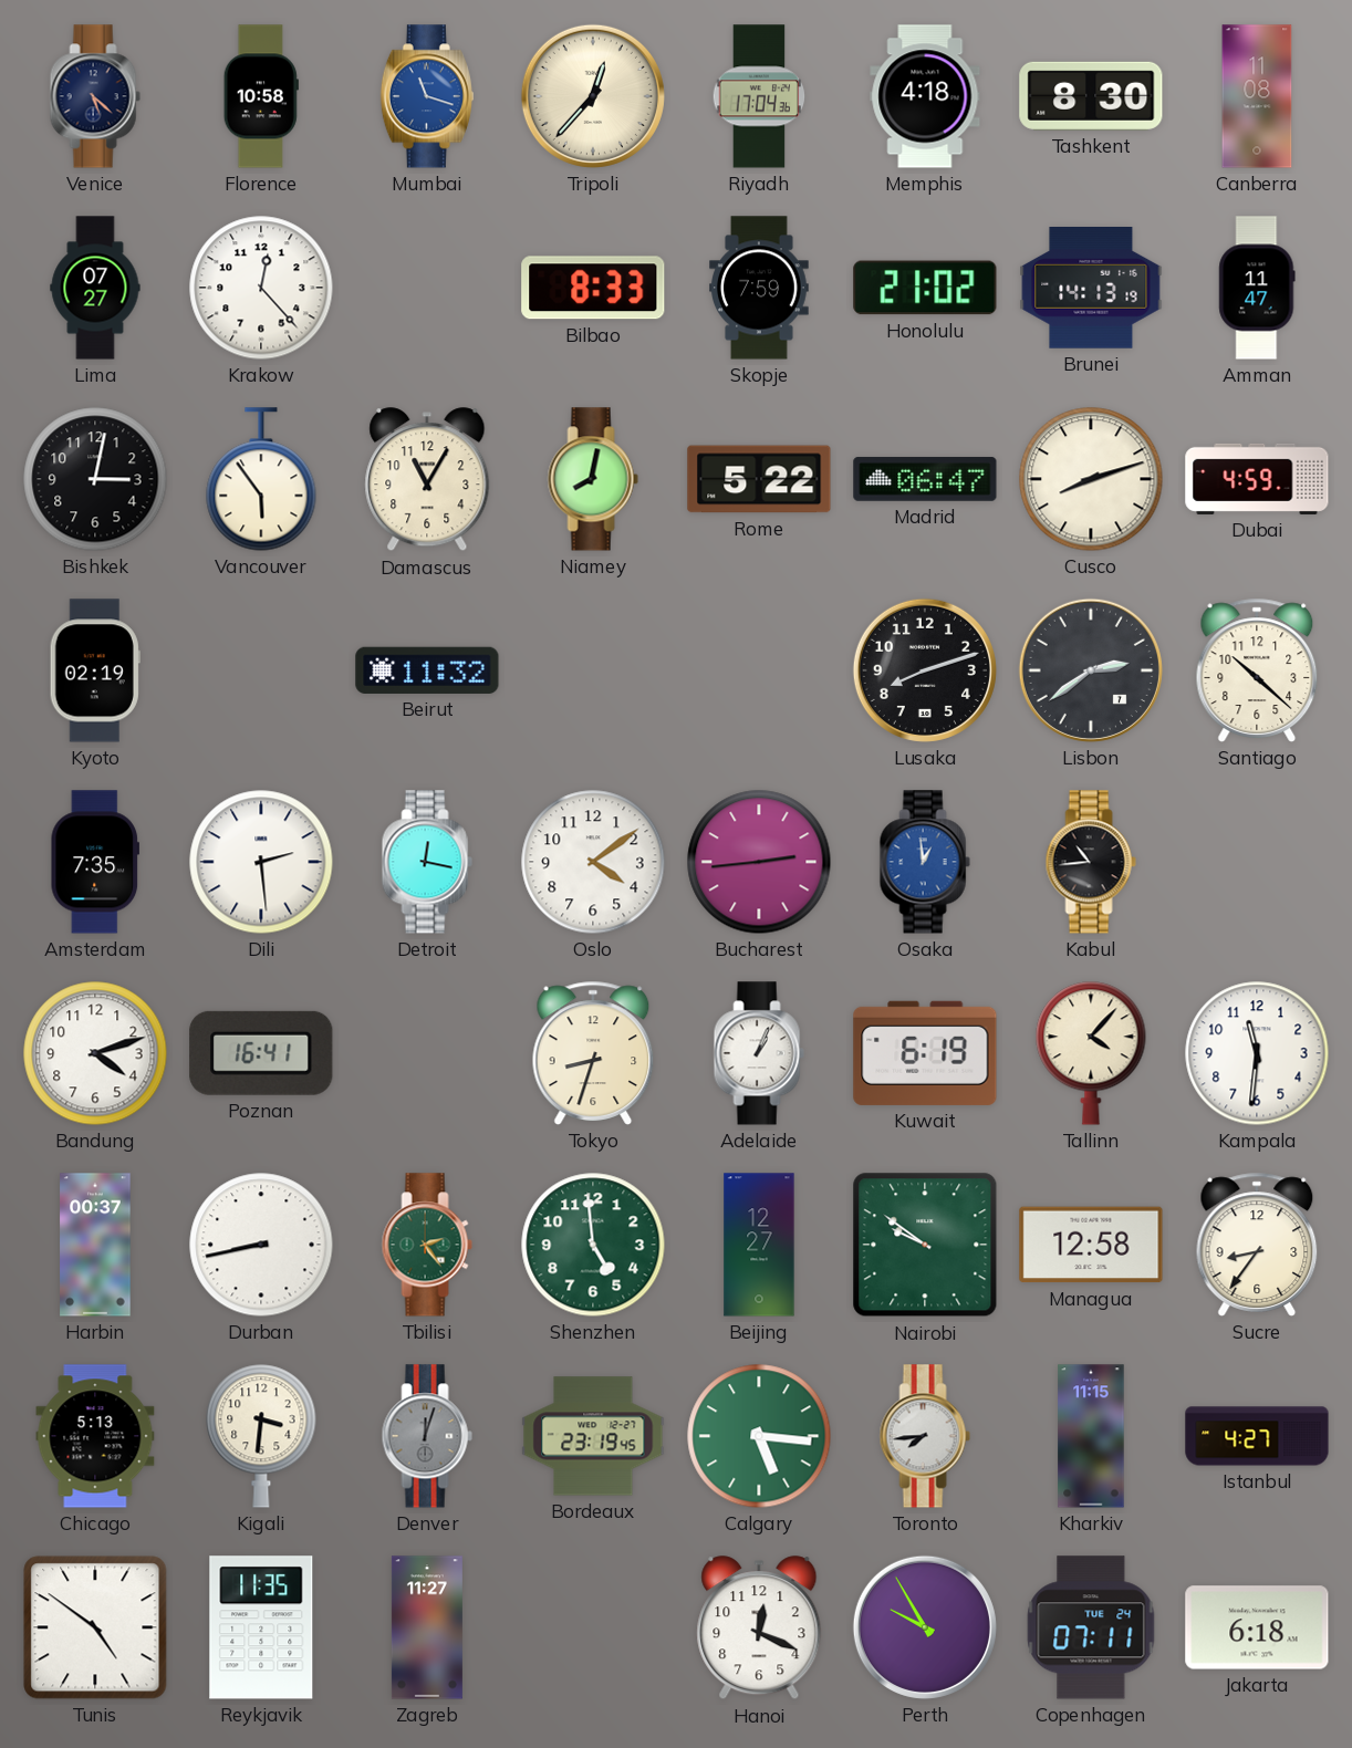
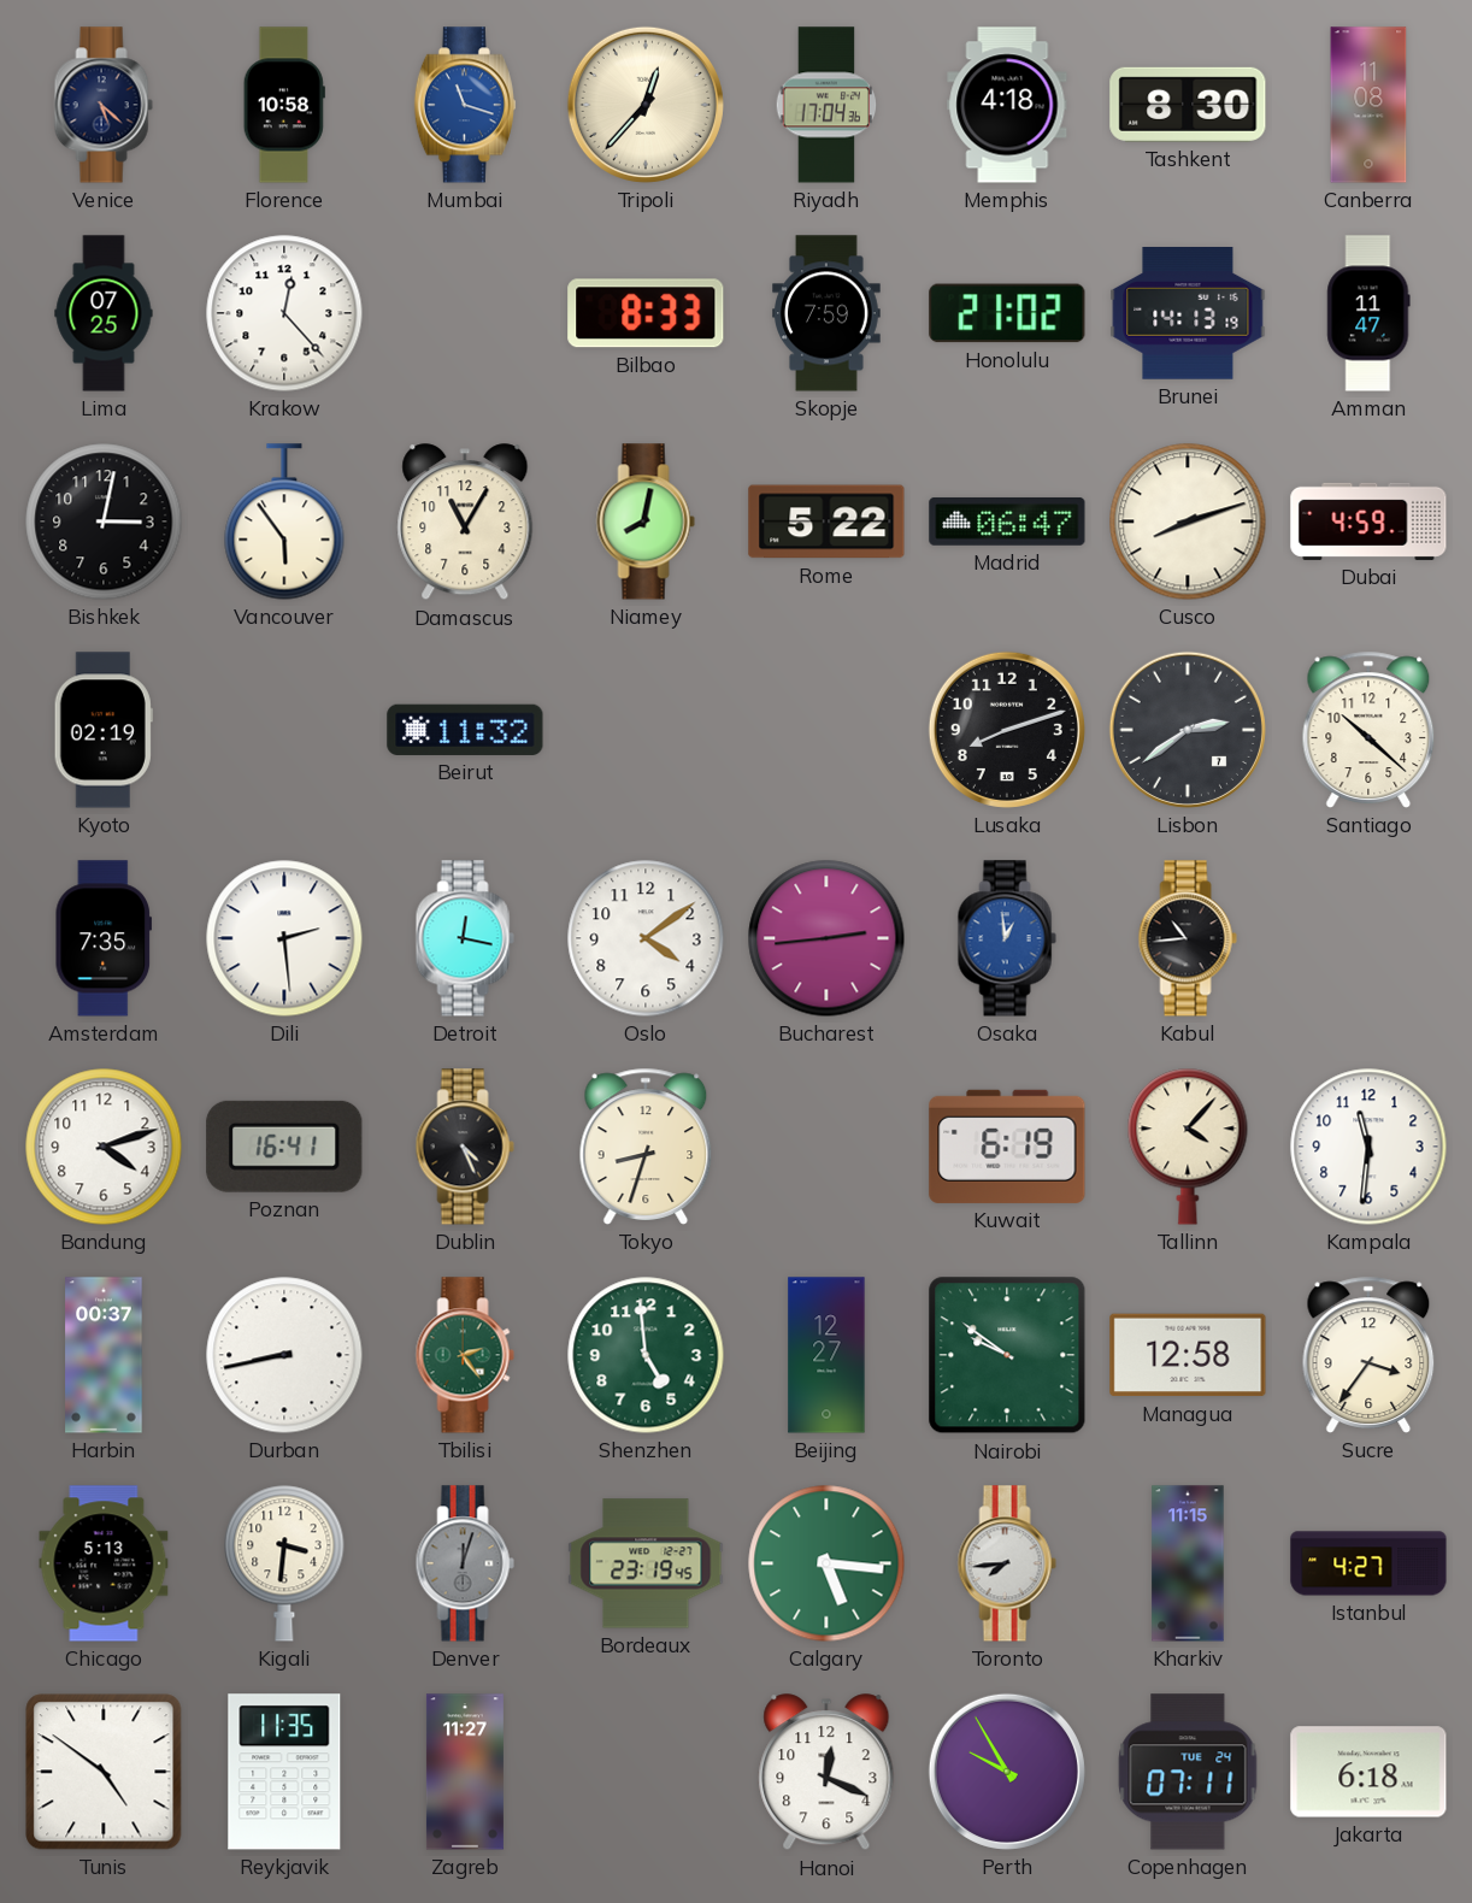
Lima: 07:27 -> 07:25
Dublin: none -> 4:26
Adelaide: 1:04 -> none
Sucre: 8:36 -> 3:36
